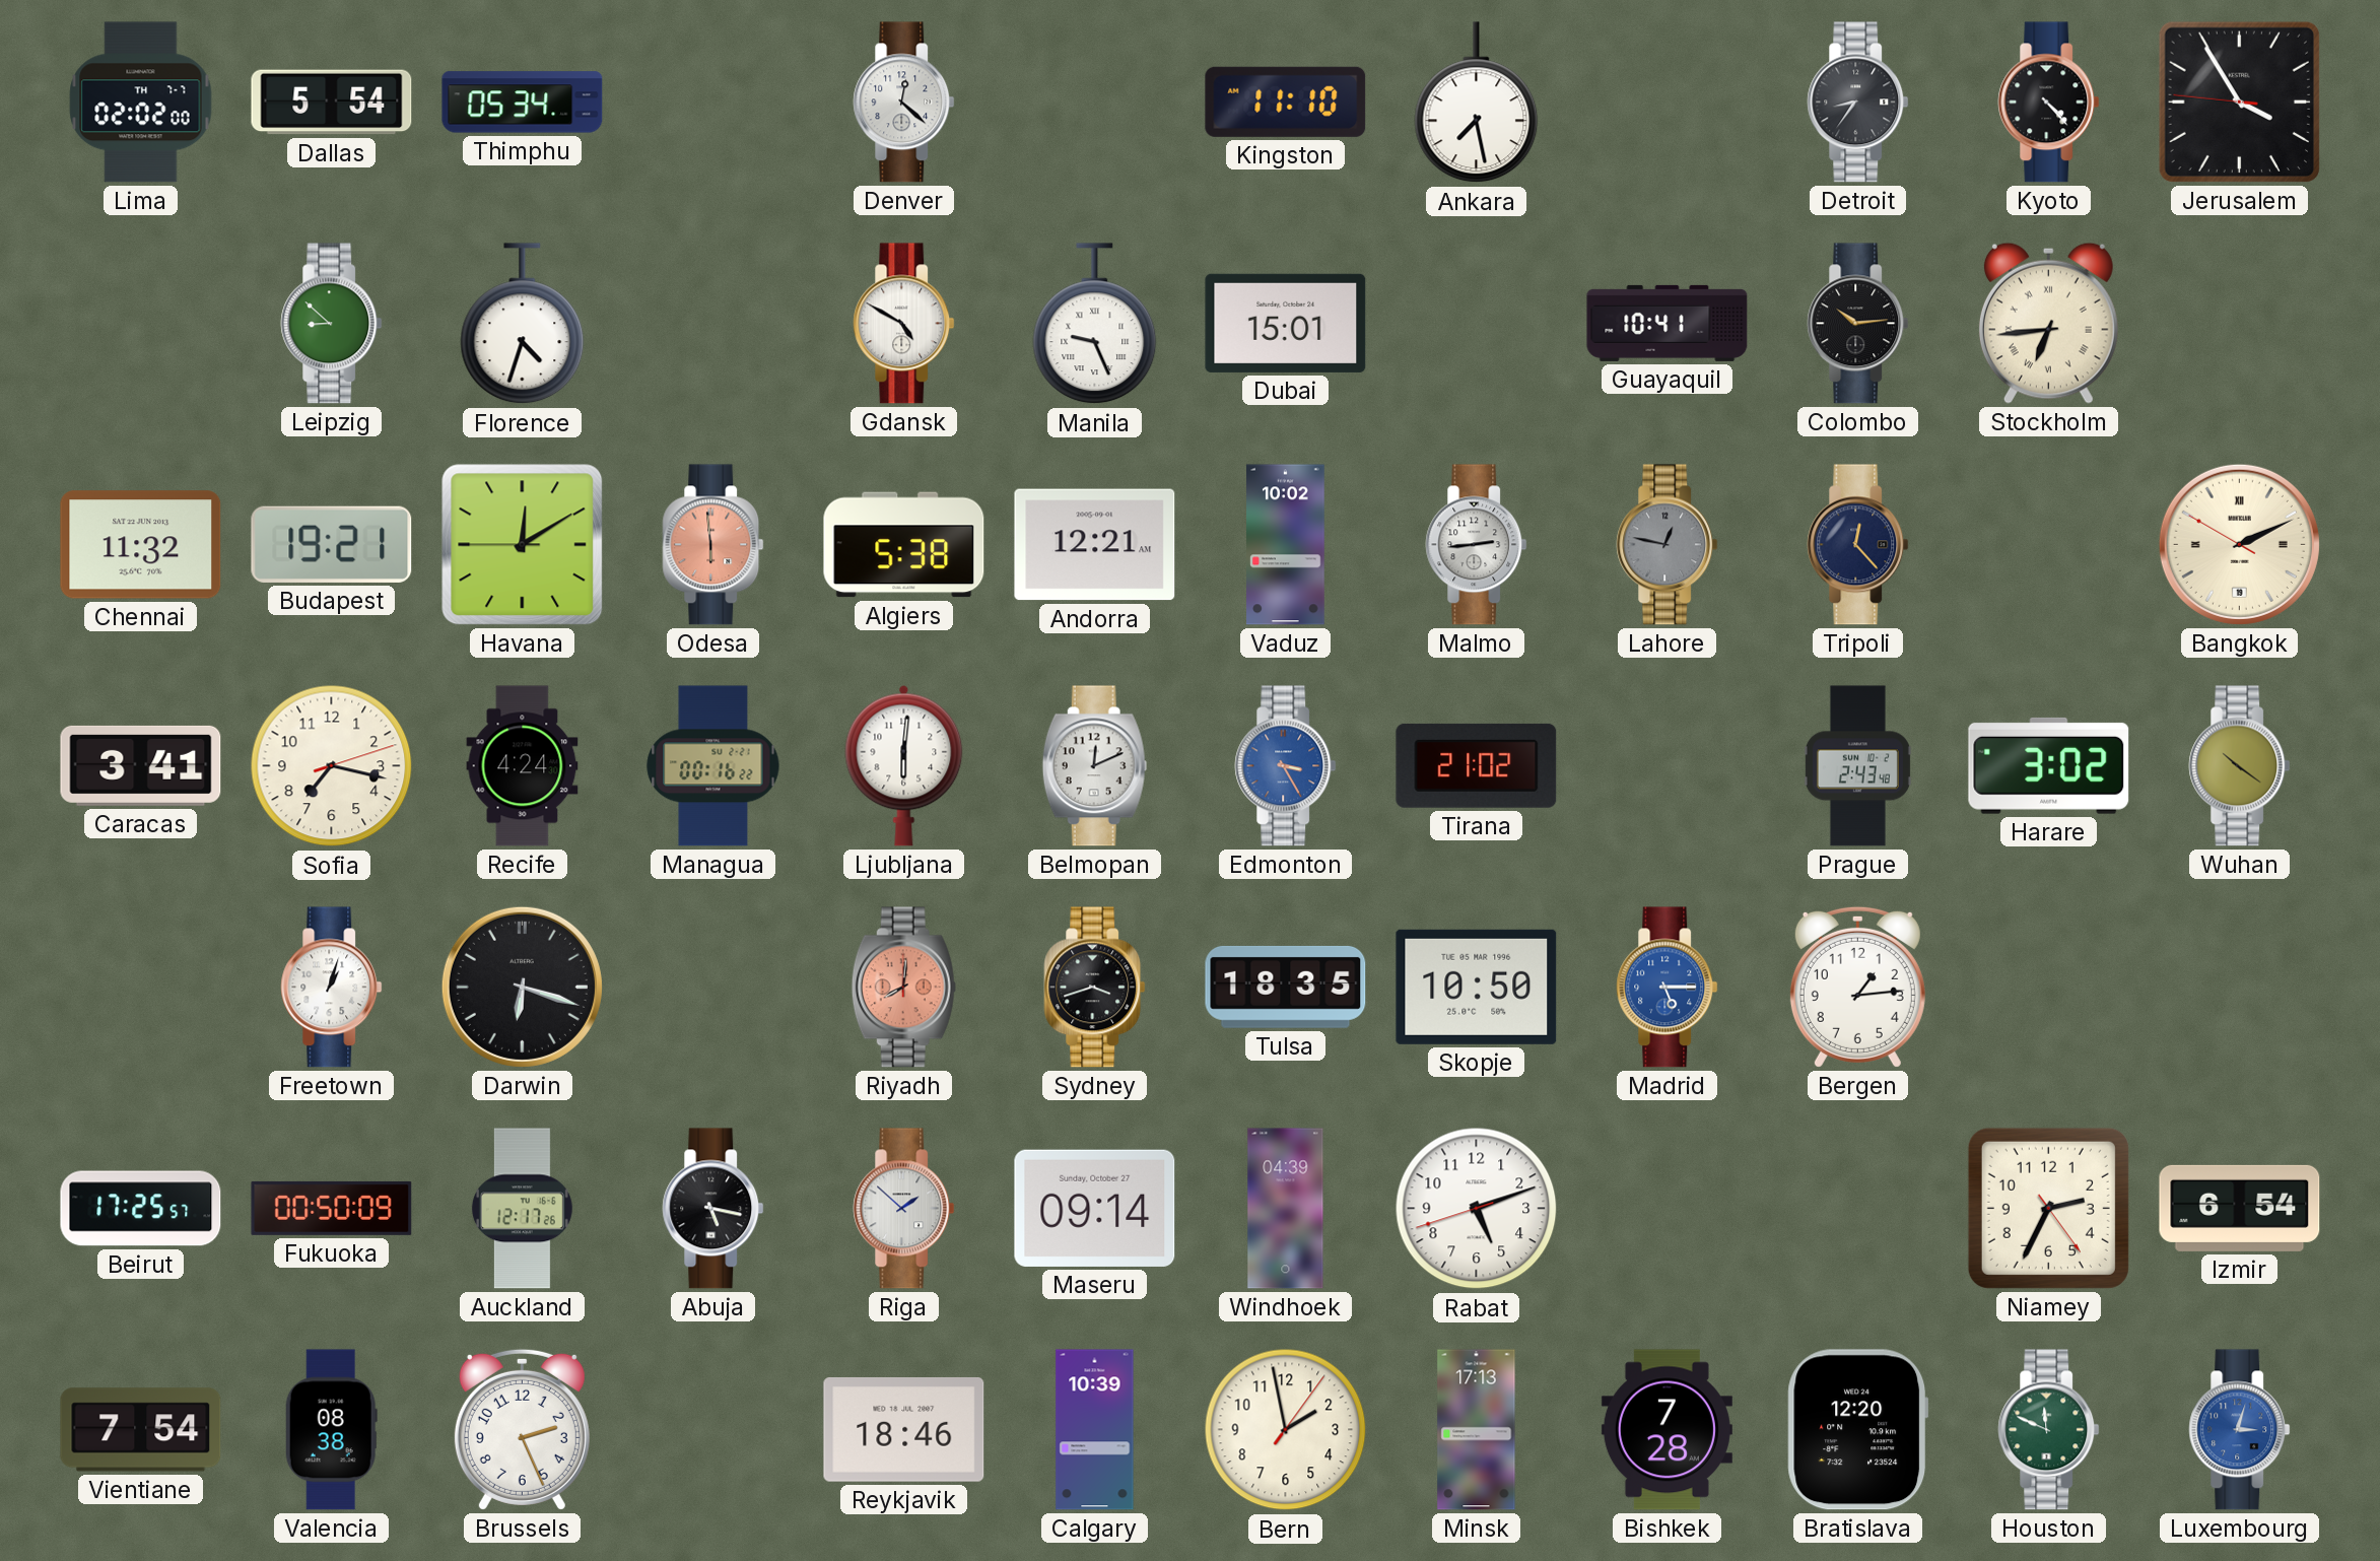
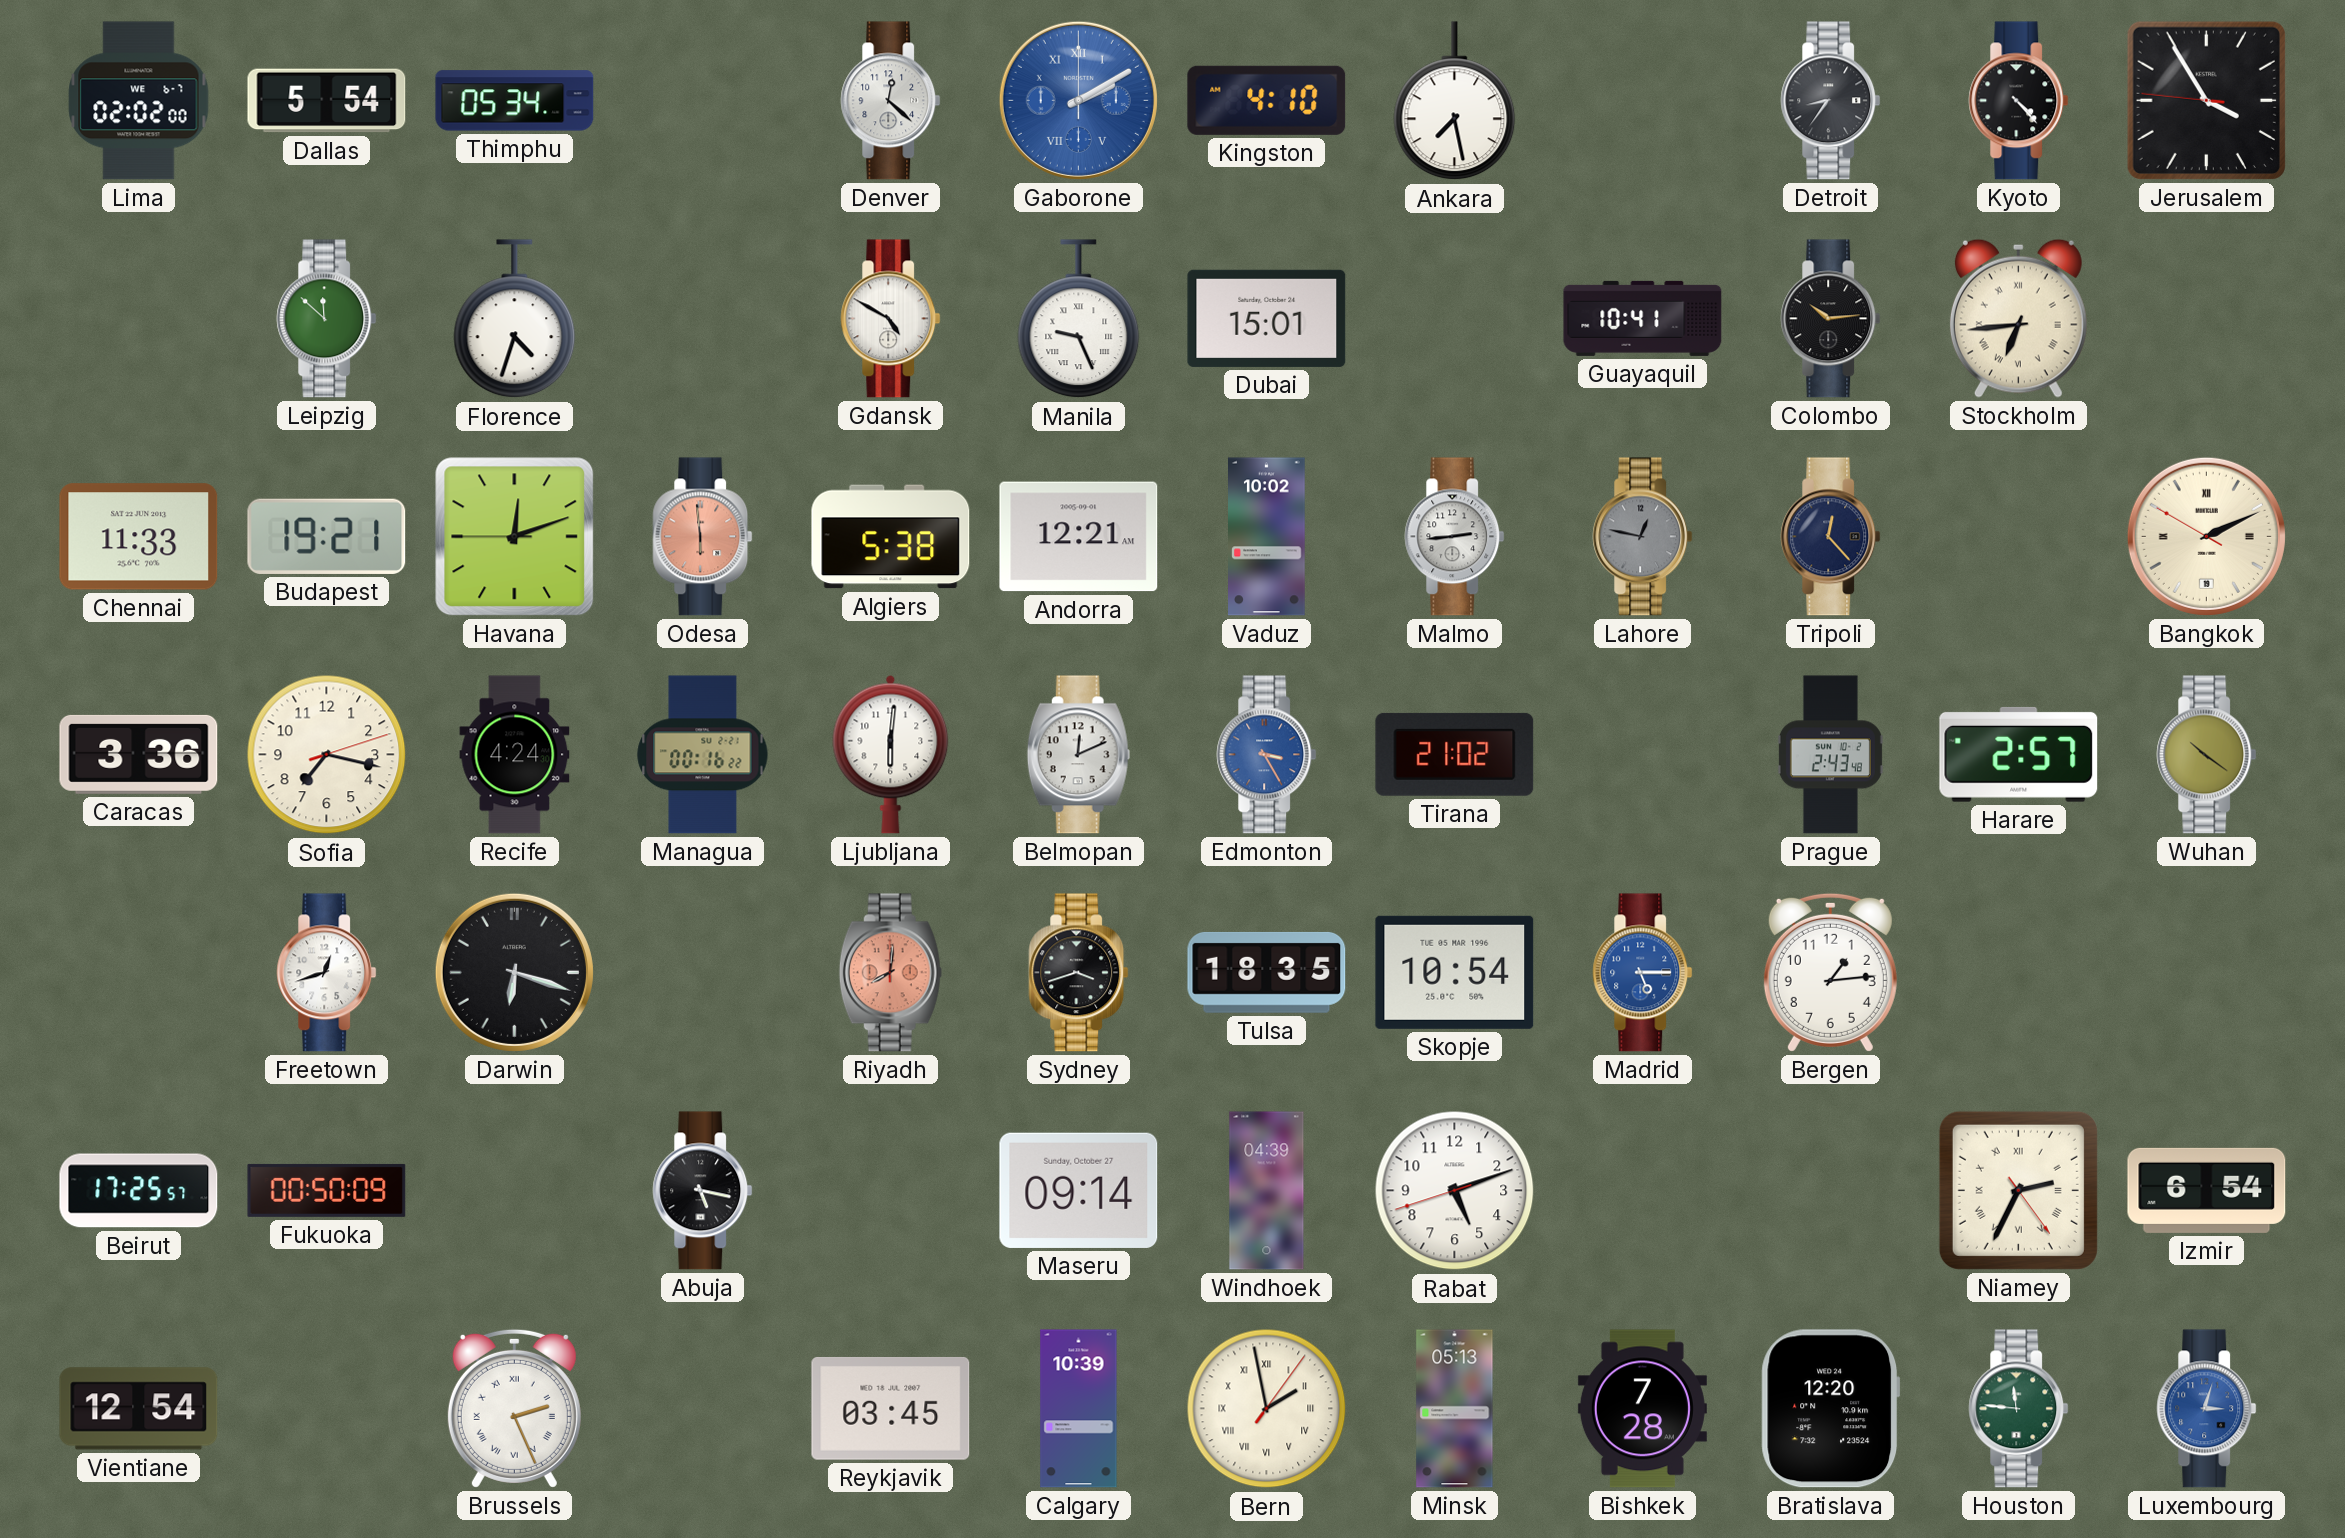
Lima date: TH 7-7 -> WE 6-7
Gaborone: none -> 2:10
Kingston: 11:10 -> 4:10
Leipzig: 8:52 -> 11:52
Chennai: 11:32 -> 11:33
Havana: 12:09 -> 12:11
Caracas: 3:41 -> 3:36
Harare: 3:02 -> 2:57
Freetown: 1:03 -> 12:42
Skopje: 10:50 -> 10:54
Auckland: 12:17 -> none
Riga: 1:52 -> none
Niamey numerals: Arabic -> Roman
Vientiane: 7:54 -> 12:54
Valencia: 08:38 -> none
Brussels numerals: Arabic -> Roman
Reykjavik: 18:46 -> 03:45
Bern numerals: Arabic -> Roman
Minsk: 17:13 -> 05:13
Houston: 11:49 -> 11:46
